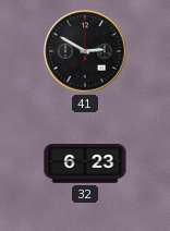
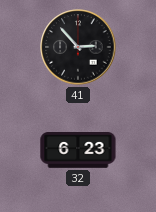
41: 2:50 -> 2:53
